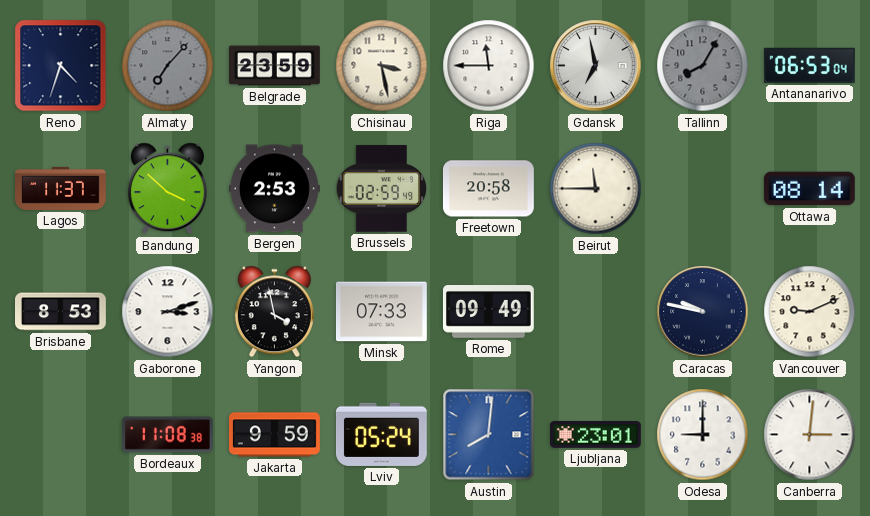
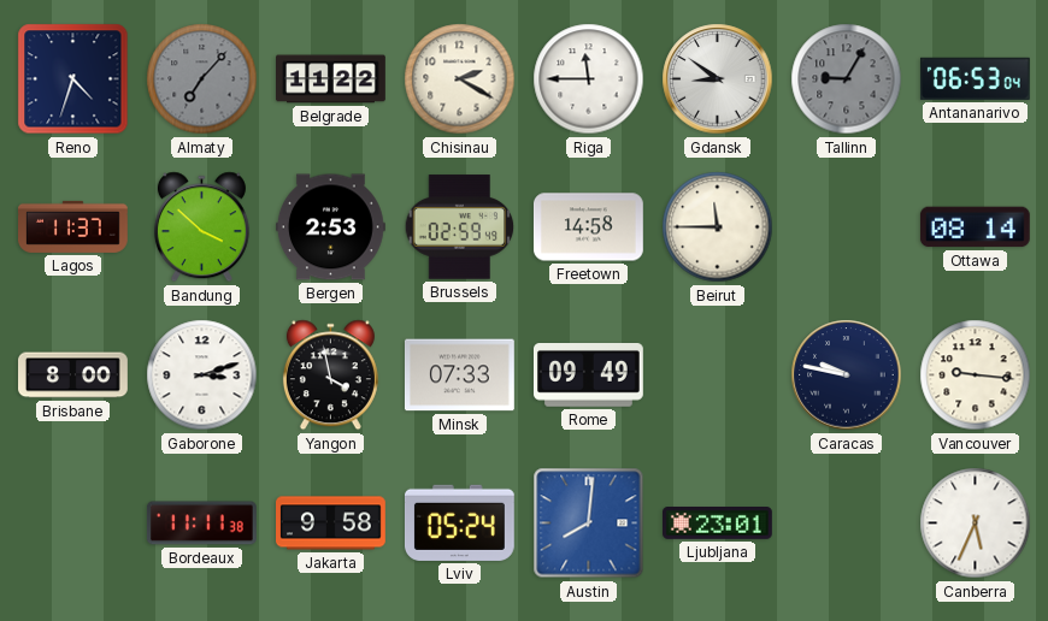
Belgrade: 23:59 -> 11:22
Chisinau: 3:28 -> 2:20
Gdansk: 6:58 -> 8:51
Tallinn: 8:05 -> 9:05
Freetown: 20:58 -> 14:58
Brisbane: 8:53 -> 8:00
Vancouver: 9:11 -> 9:16
Bordeaux: 11:08 -> 11:11
Jakarta: 9:59 -> 9:58
Odesa: 9:00 -> none
Canberra: 3:01 -> 5:34
